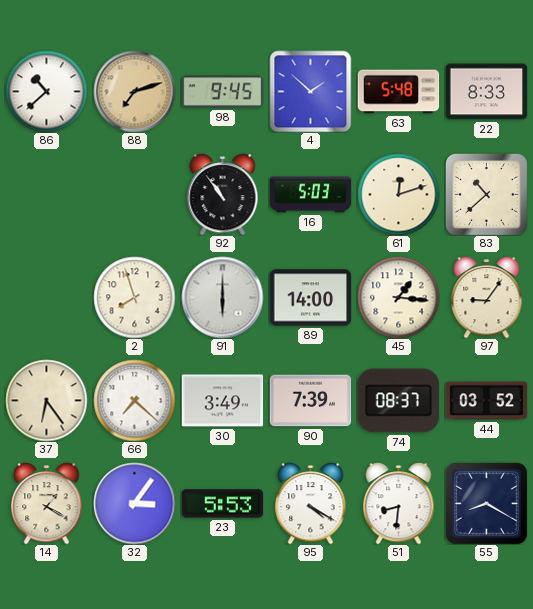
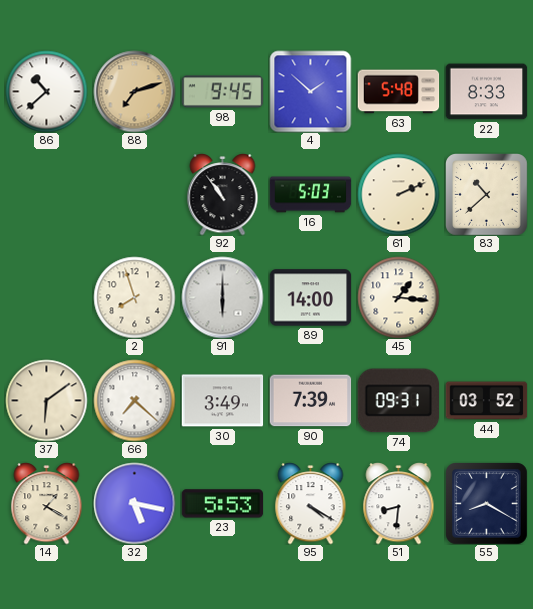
61: 12:12 -> 2:11
97: 9:06 -> none
37: 6:24 -> 6:09
74: 08:37 -> 09:31
32: 3:06 -> 5:17
